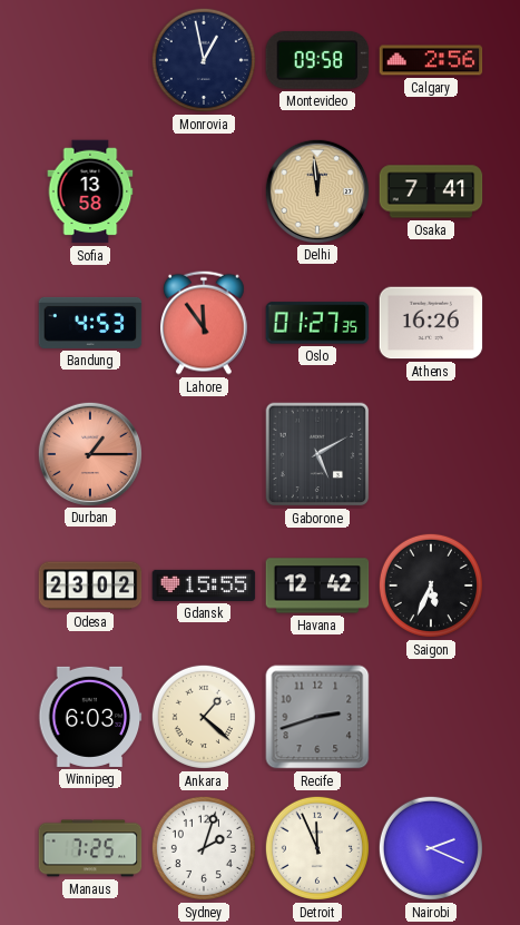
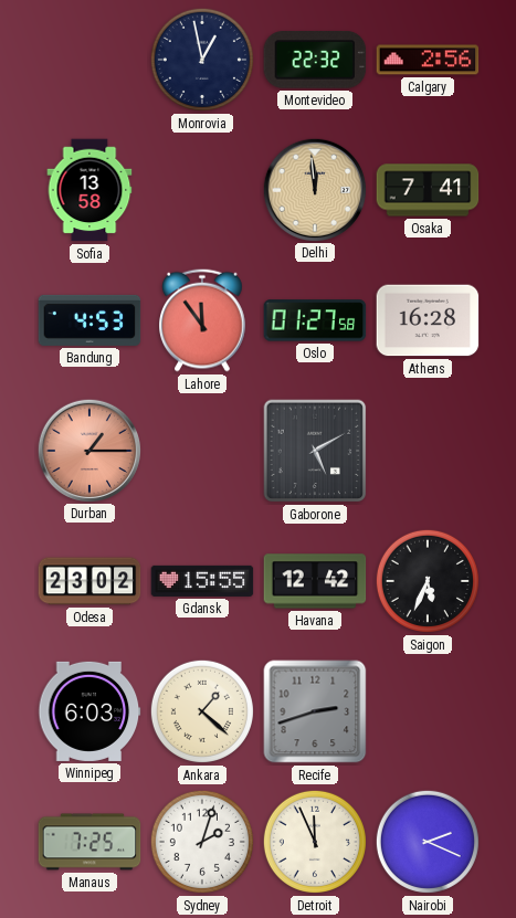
Montevideo: 09:58 -> 22:32
Oslo: 01:27:35 -> 01:27:58
Athens: 16:26 -> 16:28
